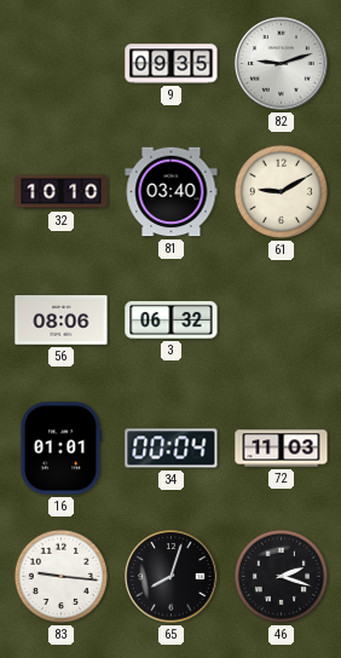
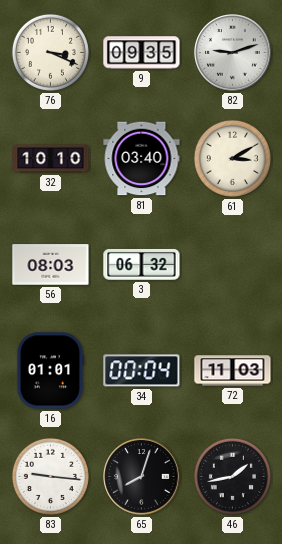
76: none -> 3:19
61: 9:10 -> 3:10
56: 08:06 -> 08:03
46: 2:18 -> 1:43
